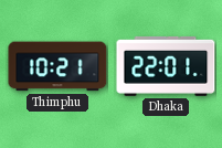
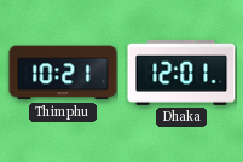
Dhaka: 22:01 -> 12:01
